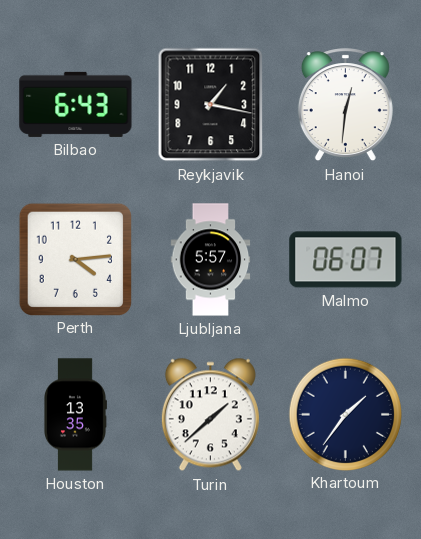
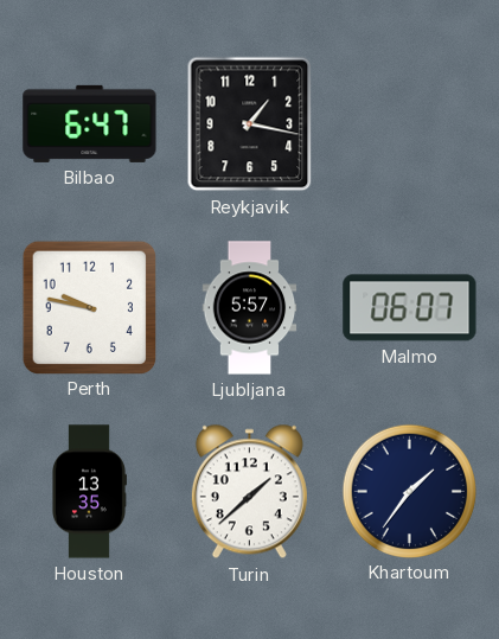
Bilbao: 6:43 -> 6:47
Hanoi: 12:31 -> none
Perth: 4:14 -> 9:47
